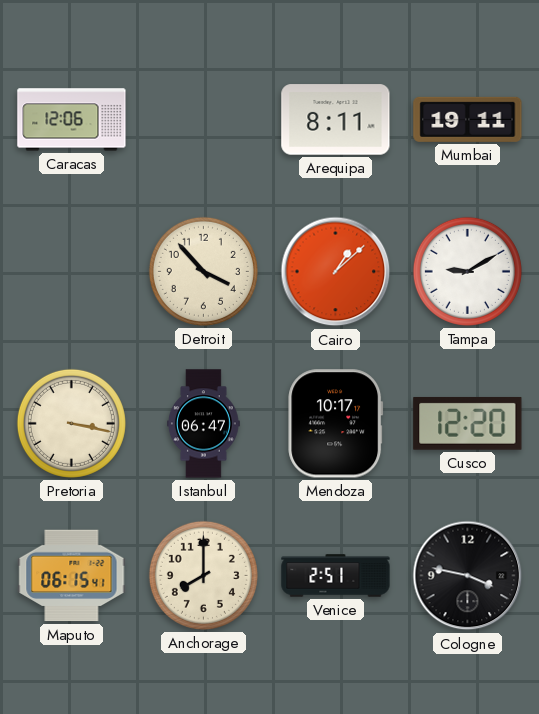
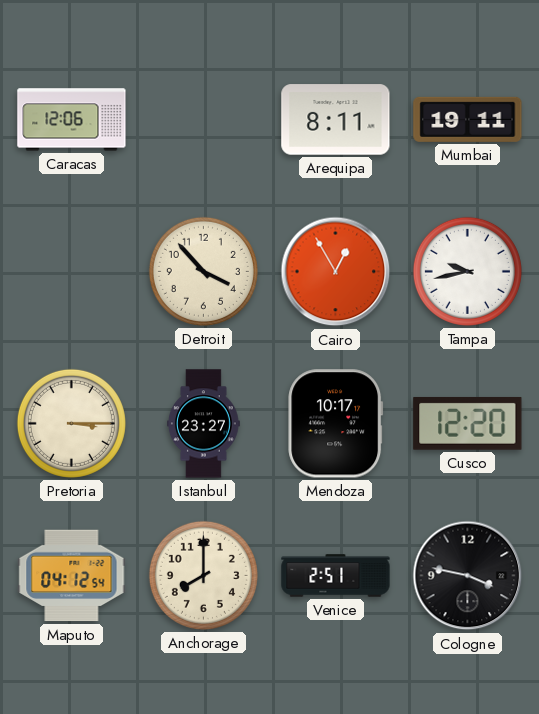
Cairo: 1:08 -> 12:55
Tampa: 9:10 -> 9:43
Pretoria: 3:17 -> 3:15
Istanbul: 06:47 -> 23:27
Maputo: 06:15 -> 04:12
